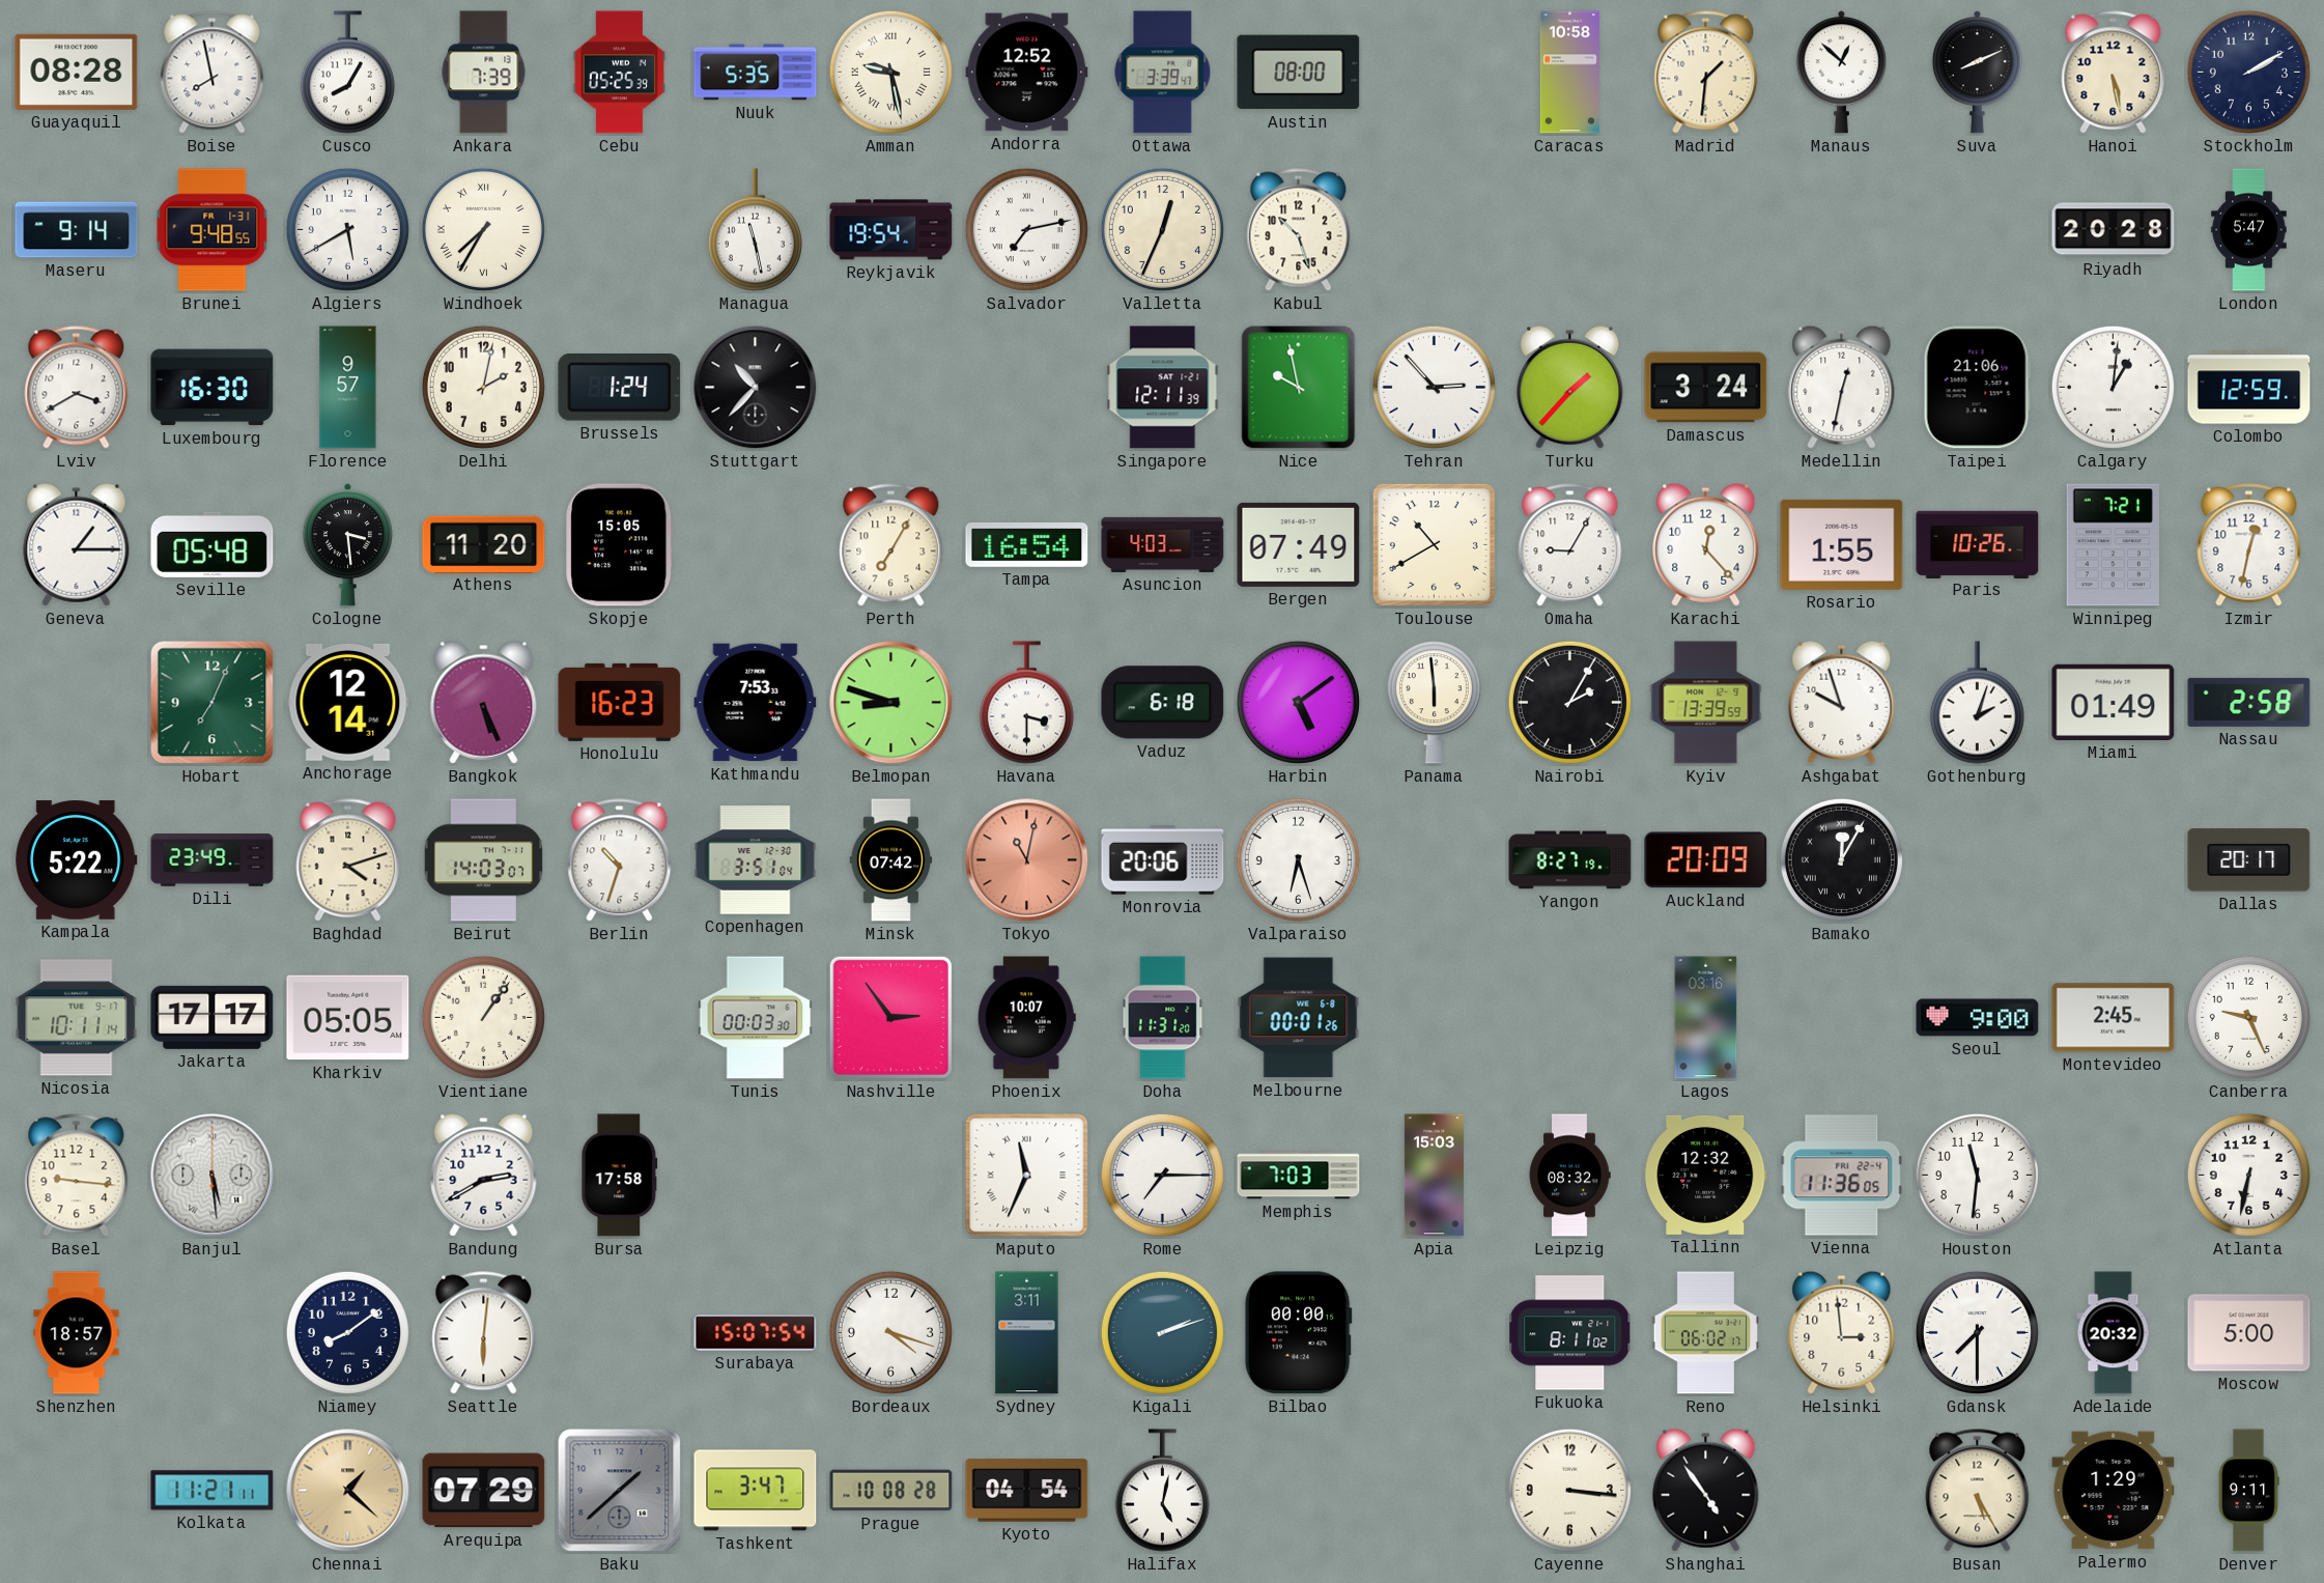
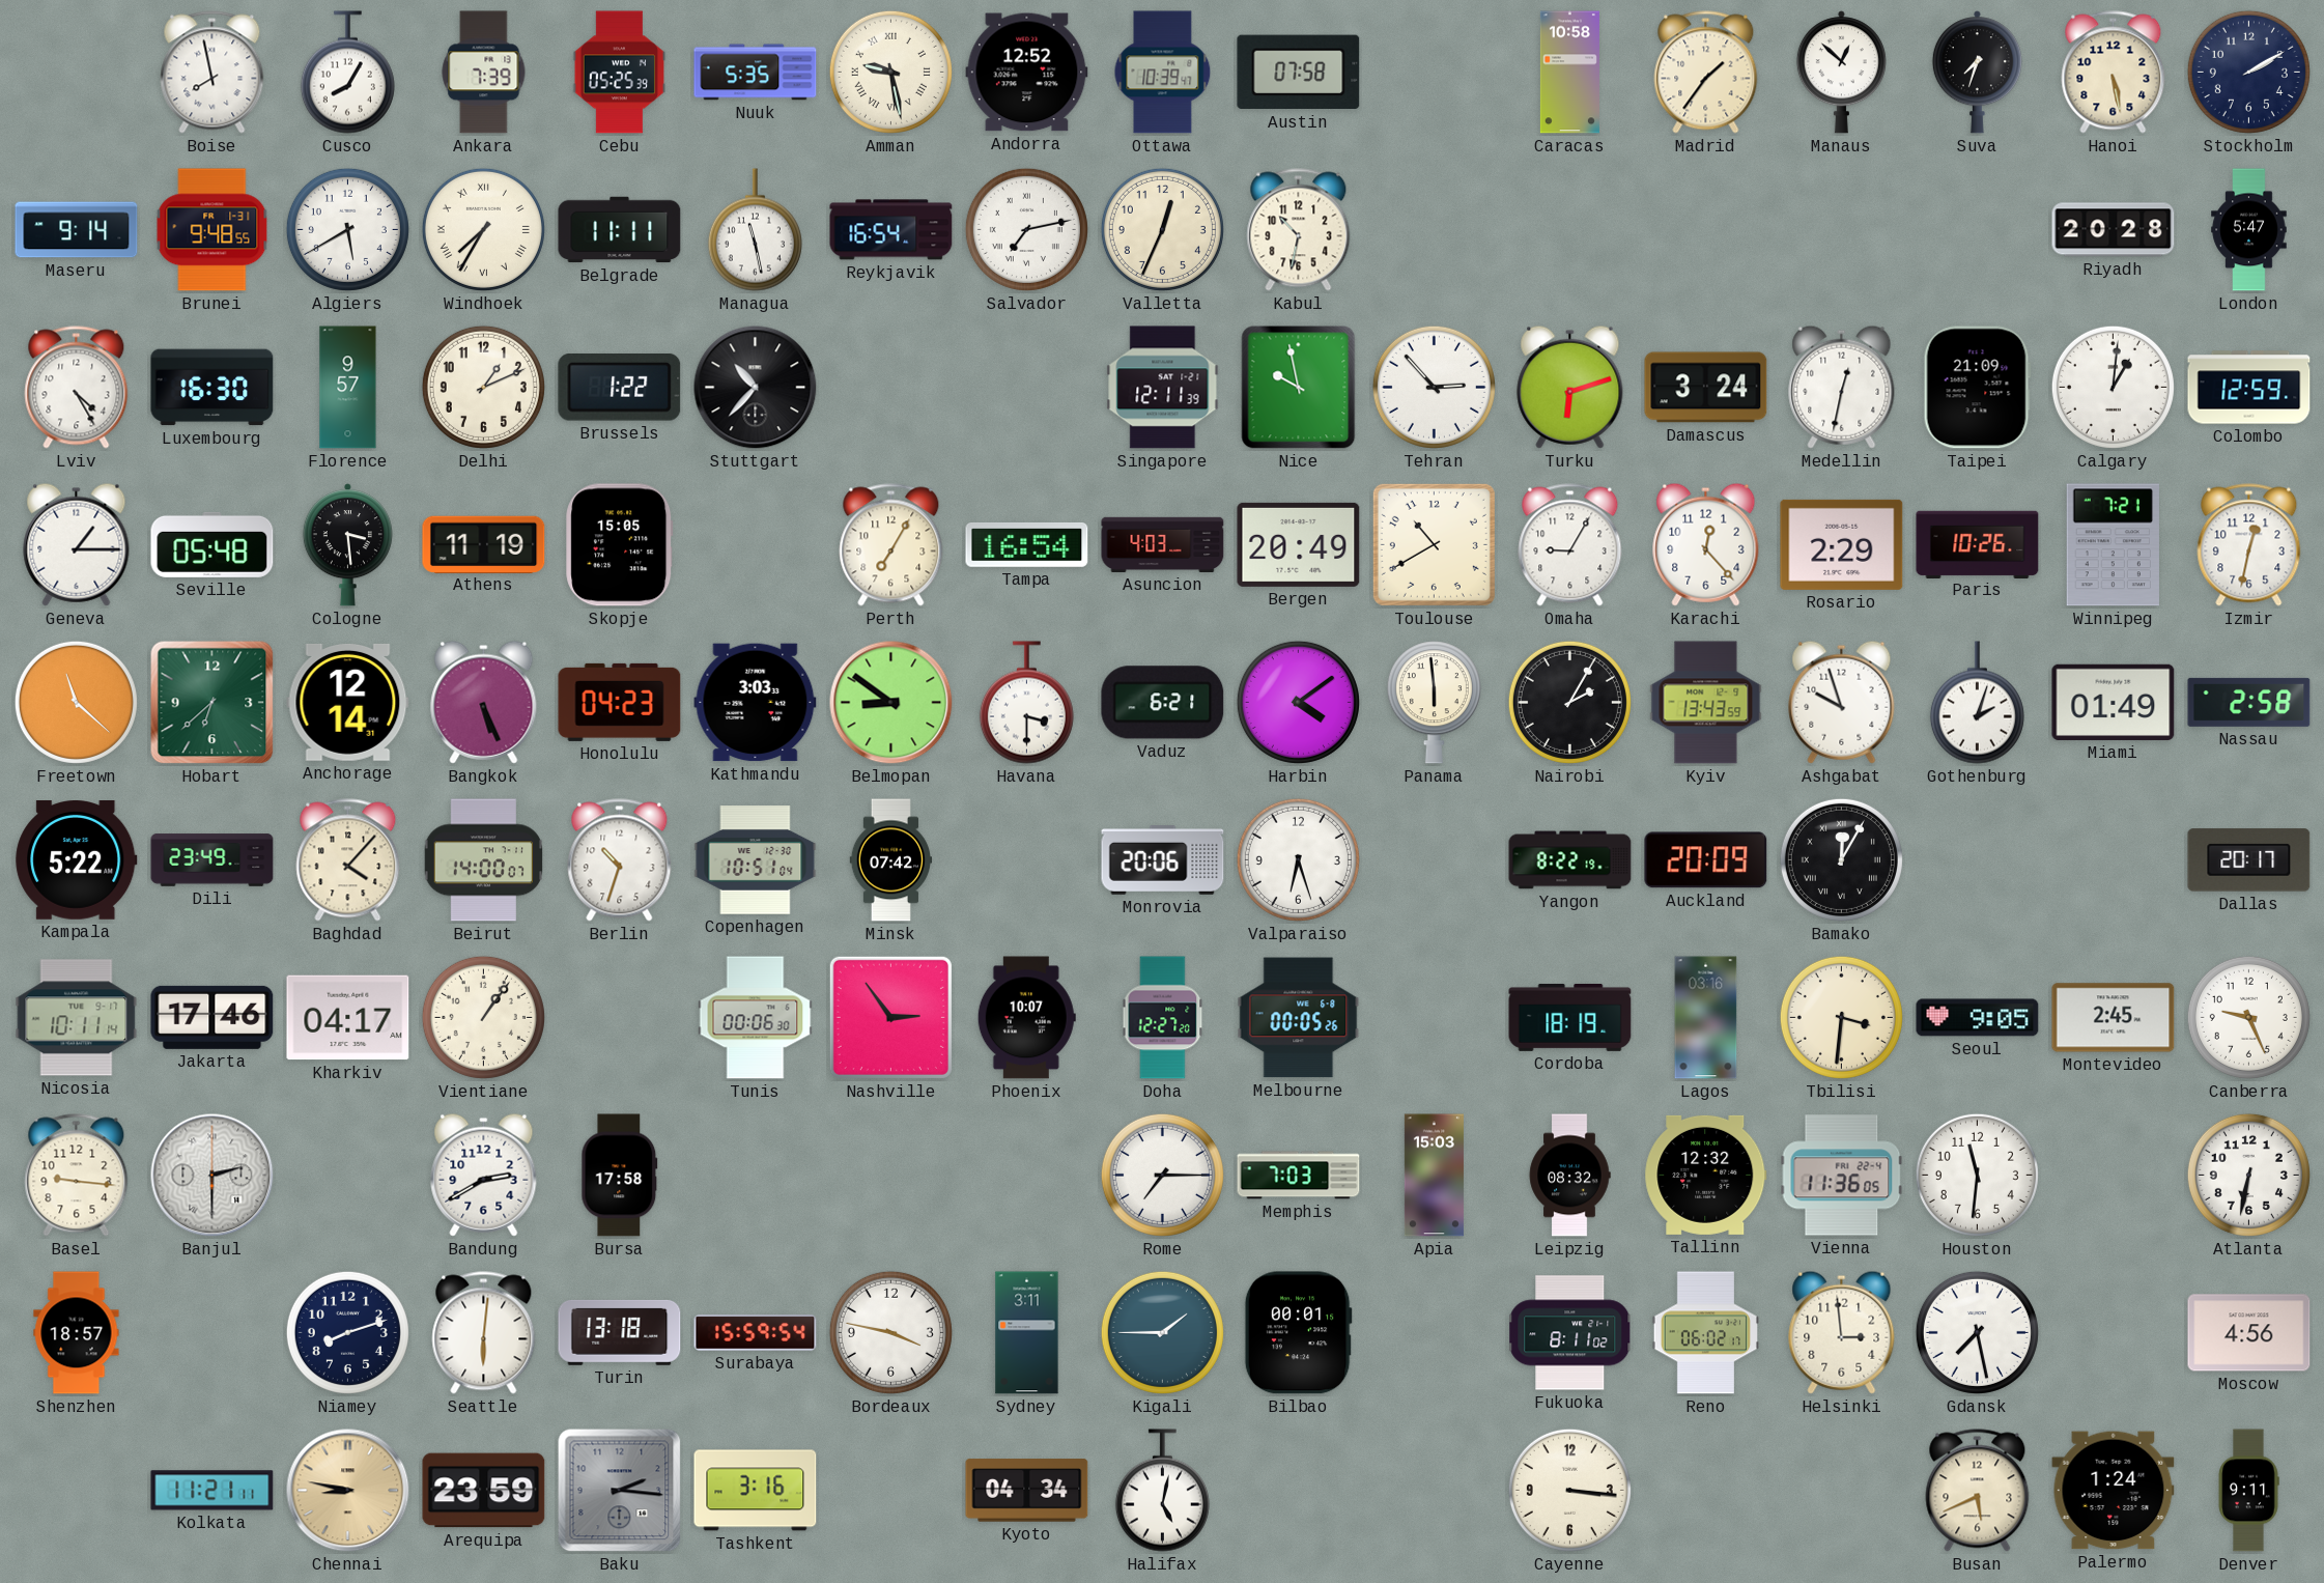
Guayaquil: 08:28 -> none
Ottawa: 3:39 -> 10:39
Austin: 08:00 -> 07:58
Madrid: 1:31 -> 1:36
Suva: 8:11 -> 7:33
Belgrade: none -> 11:11
Reykjavik: 19:54 -> 16:54
Kabul: 10:27 -> 10:32
Lviv: 3:40 -> 4:25
Delhi: 2:02 -> 1:11
Brussels: 1:24 -> 1:22
Turku: 1:37 -> 6:12
Taipei: 21:06 -> 21:09
Athens: 11:20 -> 11:19
Bergen: 07:49 -> 20:49
Rosario: 1:55 -> 2:29
Freetown: none -> 11:22
Hobart: 7:04 -> 6:38
Honolulu: 16:23 -> 04:23
Kathmandu: 7:53 -> 3:03
Belmopan: 8:48 -> 8:51
Vaduz: 6:18 -> 6:21
Harbin: 5:09 -> 4:09
Kyiv: 13:39 -> 13:43
Baghdad: 4:12 -> 4:07
Beirut: 14:03 -> 14:00
Copenhagen: 3:51 -> 10:51
Tokyo: 11:02 -> none
Yangon: 8:27 -> 8:22
Jakarta: 17:17 -> 17:46
Kharkiv: 05:05 -> 04:17
Tunis: 00:03 -> 00:06
Doha: 11:31 -> 12:27
Melbourne: 00:01 -> 00:05
Cordoba: none -> 18:19
Tbilisi: none -> 3:31
Seoul: 9:00 -> 9:05
Banjul: 5:29 -> 2:30
Maputo: 11:34 -> none
Niamey: 8:09 -> 8:12
Turin: none -> 13:18
Surabaya: 15:07 -> 15:59
Bordeaux: 4:18 -> 3:47
Kigali: 2:12 -> 1:45
Bilbao: 00:00 -> 00:01
Gdansk: 7:30 -> 7:28
Adelaide: 20:32 -> none
Moscow: 5:00 -> 4:56
Chennai: 1:22 -> 8:47
Arequipa: 07:29 -> 23:59
Baku: 1:38 -> 2:16
Tashkent: 3:47 -> 3:16
Prague: 10:08 -> none
Kyoto: 04:54 -> 04:34
Shanghai: 4:54 -> none
Busan: 5:25 -> 5:41
Palermo: 1:29 -> 1:24
